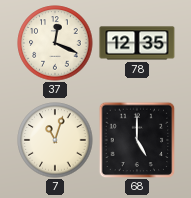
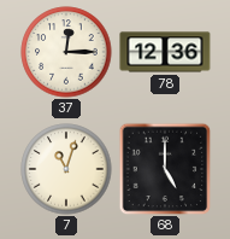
37: 12:19 -> 12:15
78: 12:35 -> 12:36
